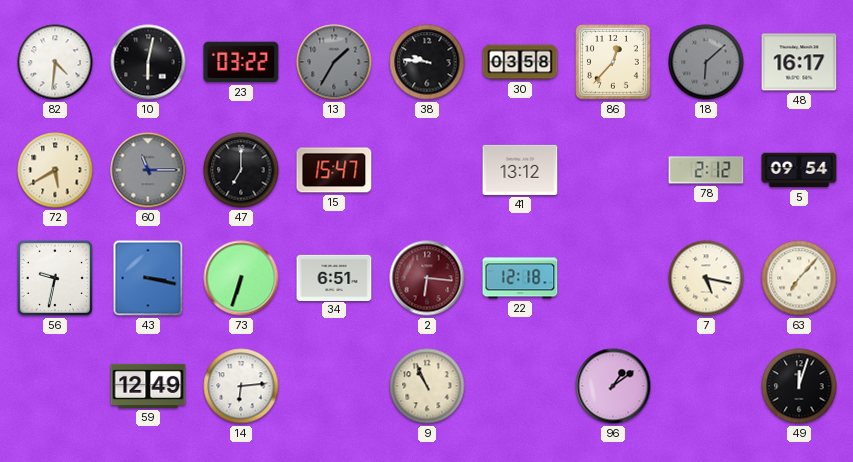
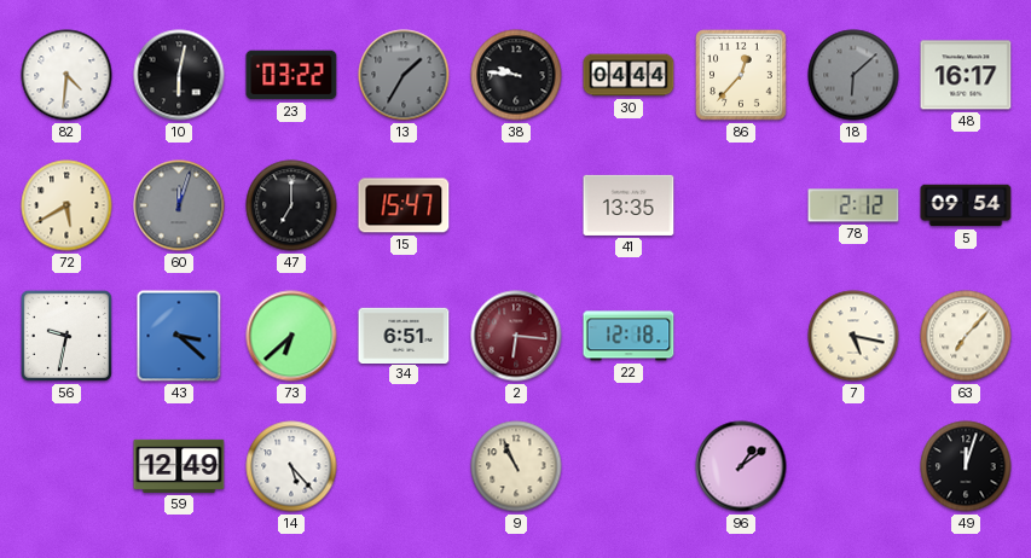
30: 03:58 -> 04:44
60: 11:15 -> 12:03
41: 13:12 -> 13:35
43: 3:17 -> 3:22
73: 6:33 -> 6:38
14: 6:14 -> 5:23
